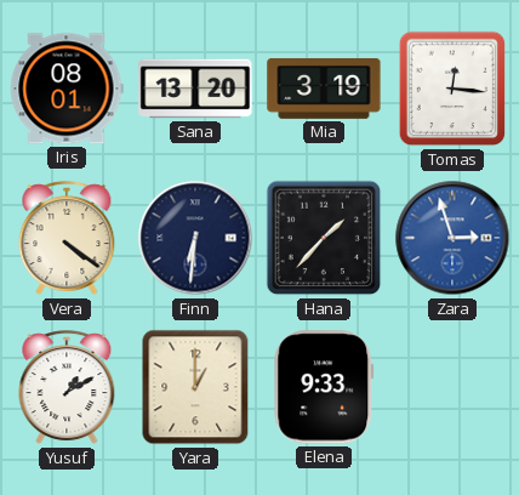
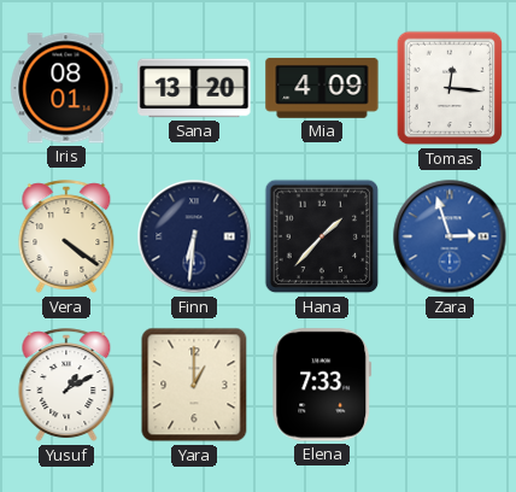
Mia: 3:19 -> 4:09
Elena: 9:33 -> 7:33
